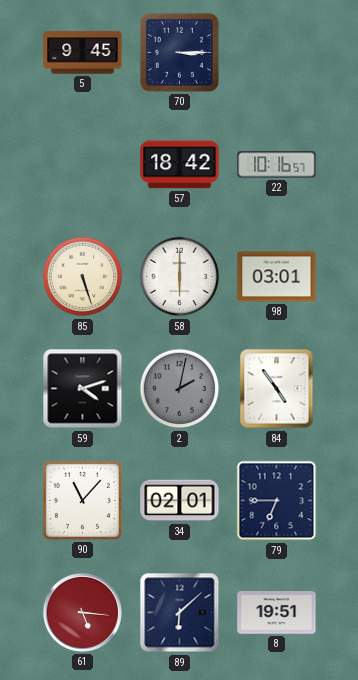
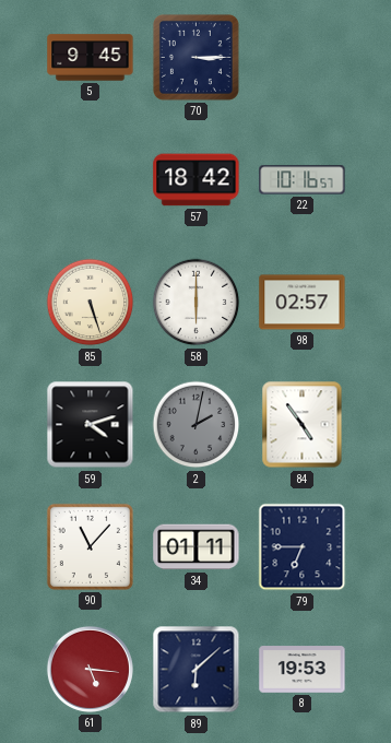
98: 03:01 -> 02:57
34: 02:01 -> 01:11
8: 19:51 -> 19:53
